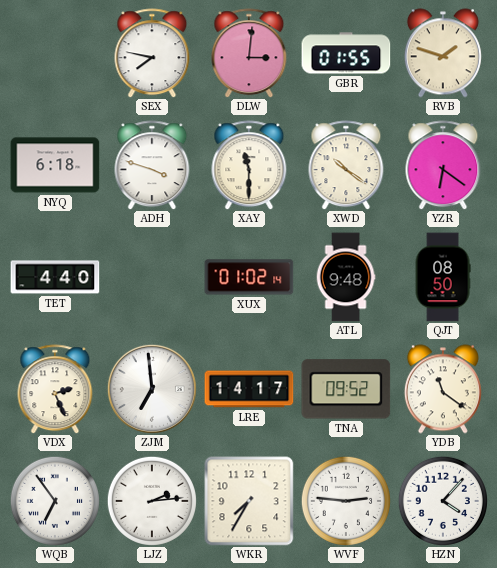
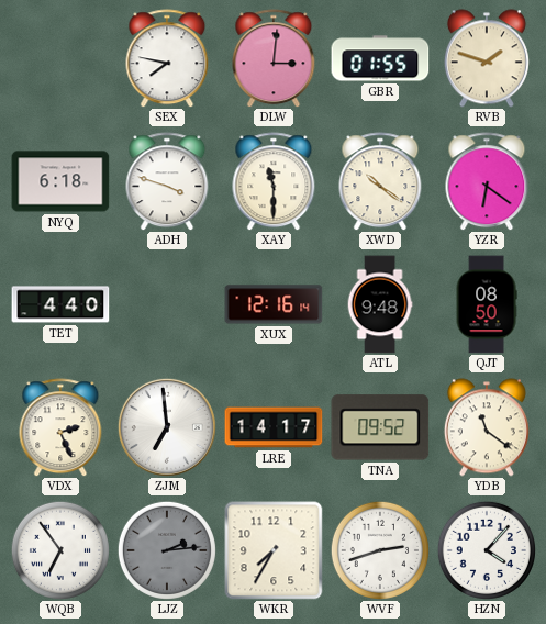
XUX: 01:02 -> 12:16
LJZ dial: white -> grey
WVF: 2:46 -> 2:42
